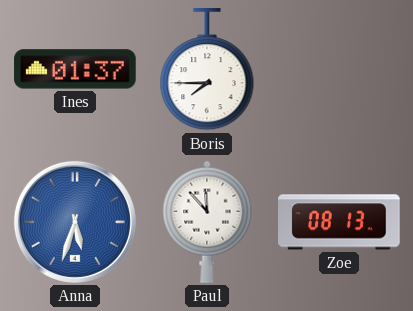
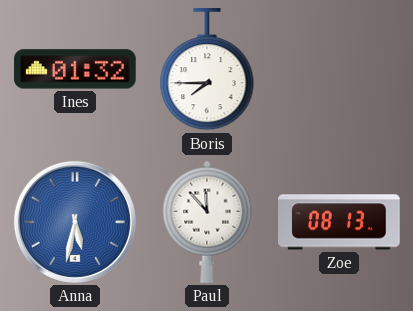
Ines: 01:37 -> 01:32
Anna: 5:33 -> 5:32
